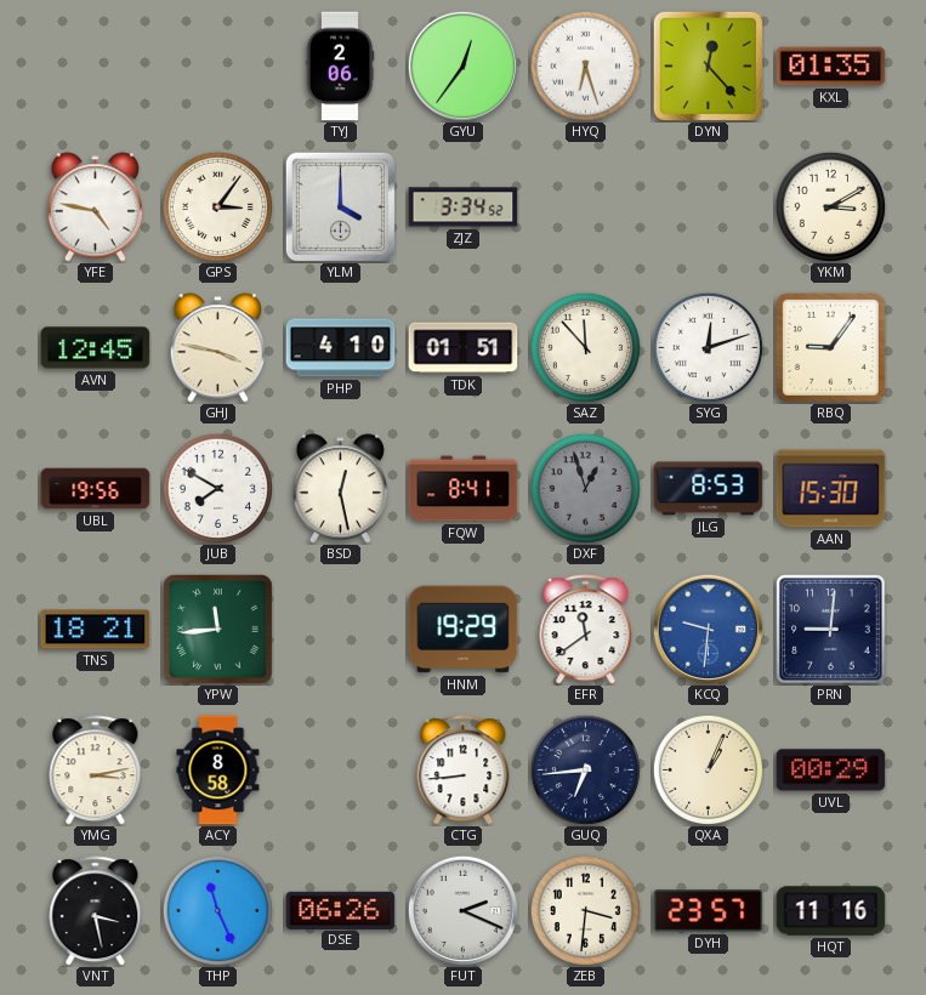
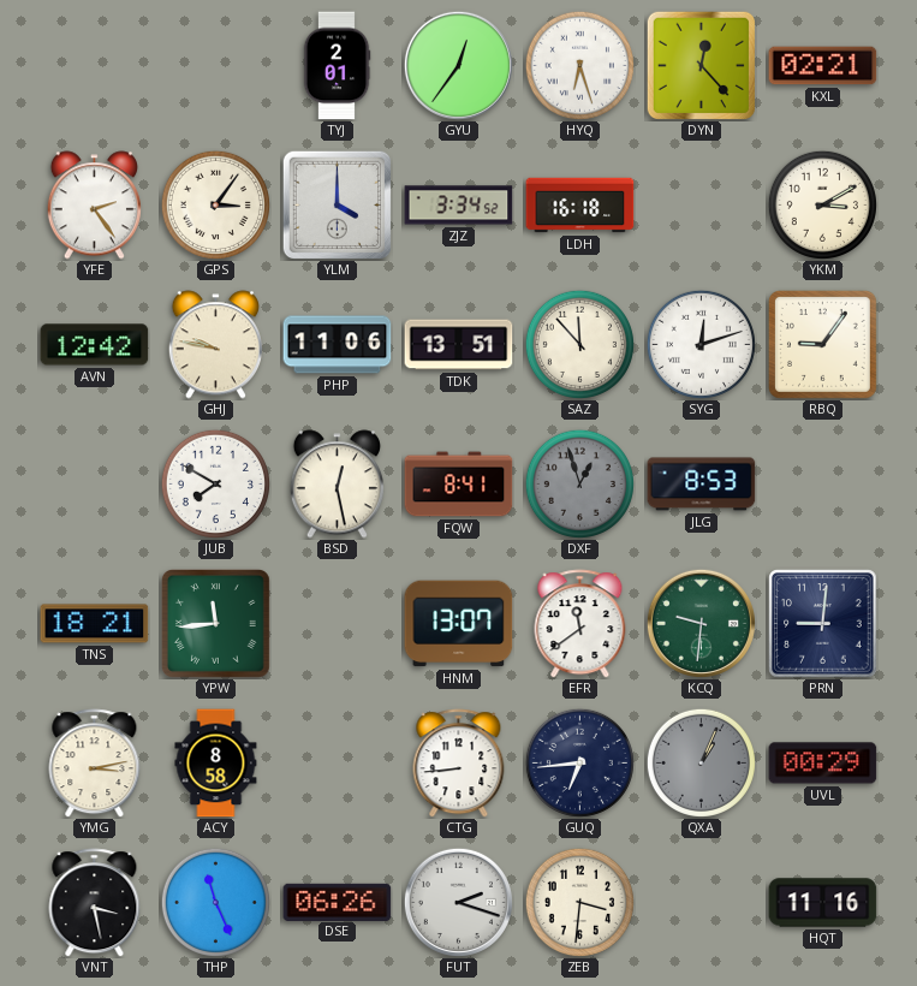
TYJ: 2:06 -> 2:01
KXL: 01:35 -> 02:21
YFE: 4:47 -> 2:24
LDH: none -> 16:18
AVN: 12:45 -> 12:42
GHJ: 3:47 -> 9:47
PHP: 4:10 -> 11:06
TDK: 01:51 -> 13:51
UBL: 19:56 -> none
AAN: 15:30 -> none
HNM: 19:29 -> 13:07
KCQ dial: blue -> green
QXA dial: cream -> grey
FUT: 2:19 -> 2:18
DYH: 23:57 -> none
